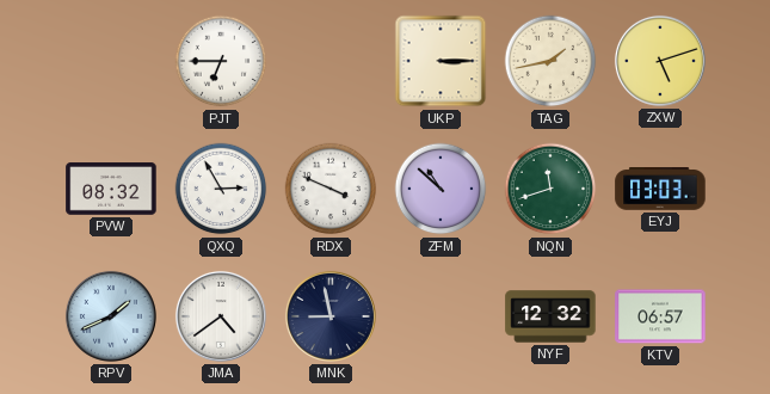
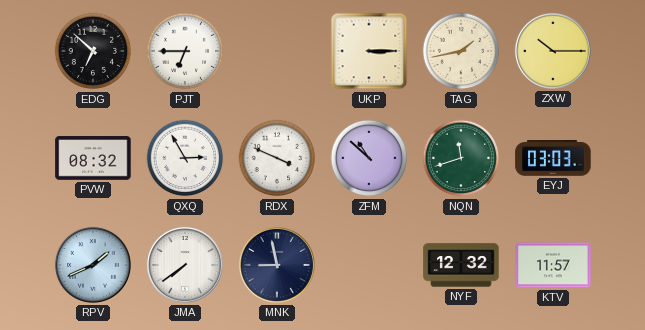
EDG: none -> 6:52
ZXW: 5:12 -> 10:15
JMA: 4:39 -> 7:39
KTV: 06:57 -> 11:57
